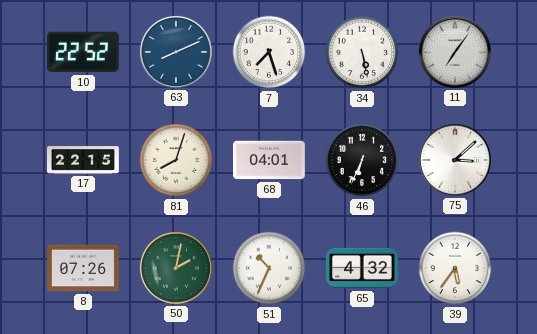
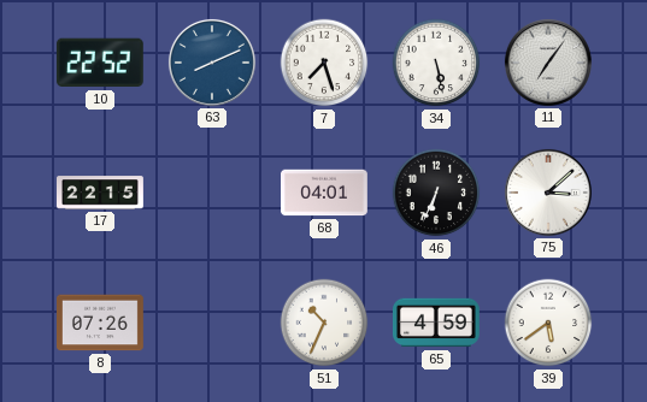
81: 8:03 -> none
50: 2:02 -> none
65: 4:32 -> 4:59
39: 5:36 -> 5:39
